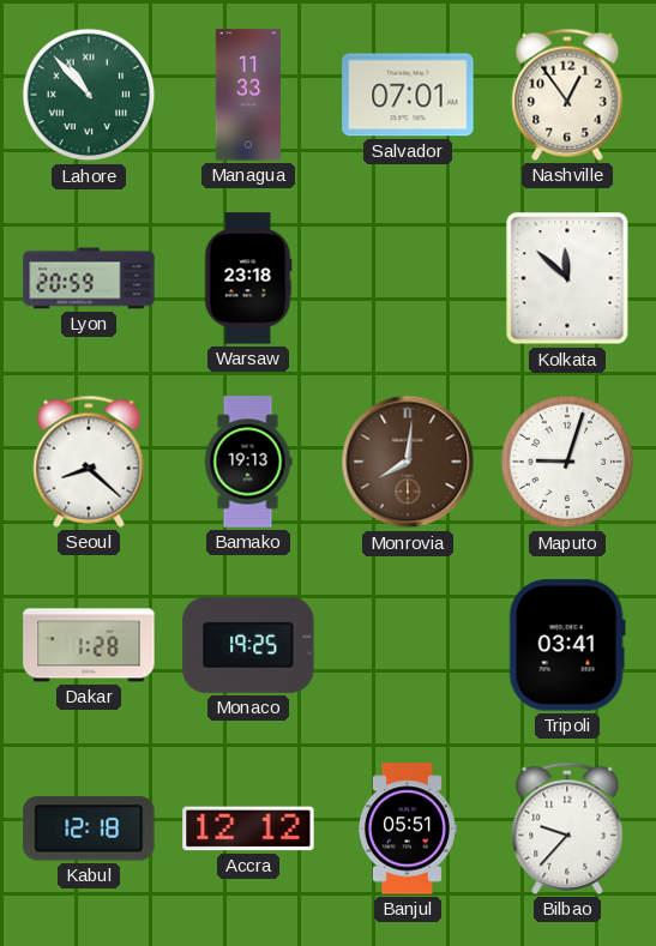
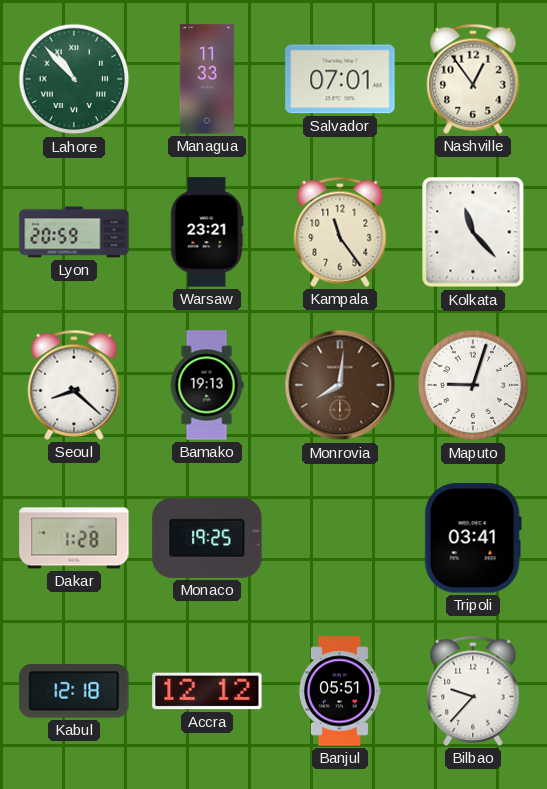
Warsaw: 23:18 -> 23:21
Kampala: none -> 11:24
Kolkata: 11:52 -> 11:23
